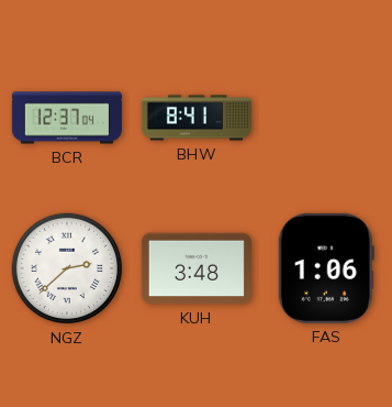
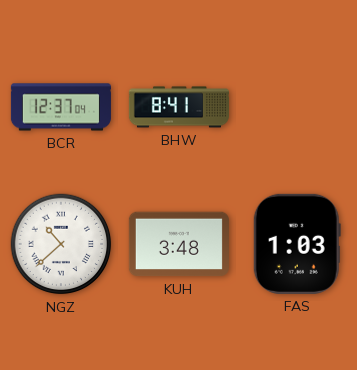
NGZ: 2:38 -> 10:38
FAS: 1:06 -> 1:03
